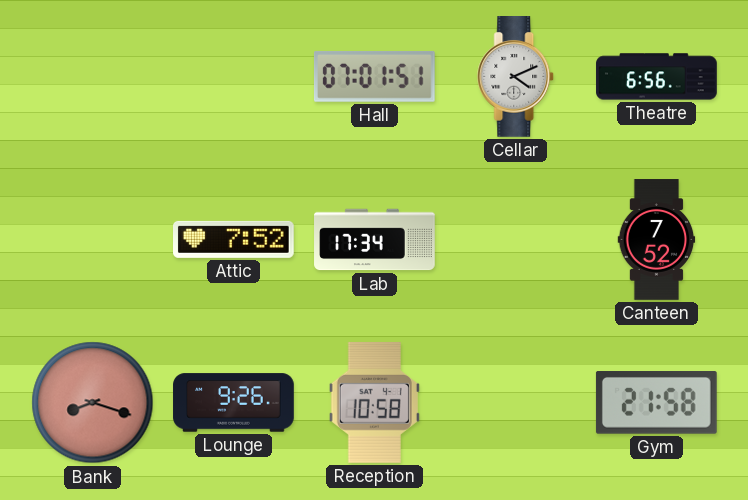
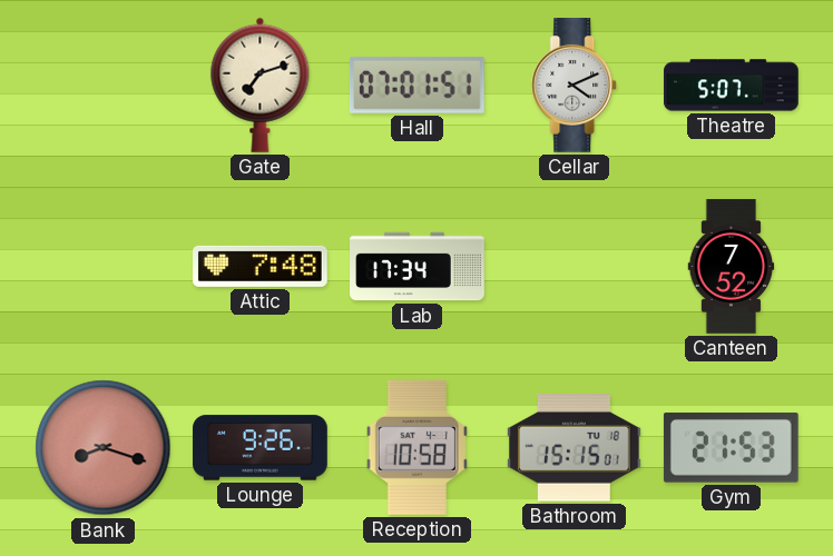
Gate: none -> 7:12
Theatre: 6:56 -> 5:07
Attic: 7:52 -> 7:48
Bathroom: none -> 15:15
Gym: 21:58 -> 21:53
